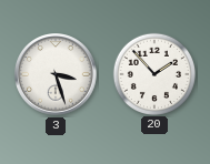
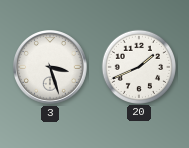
20: 1:53 -> 1:41
